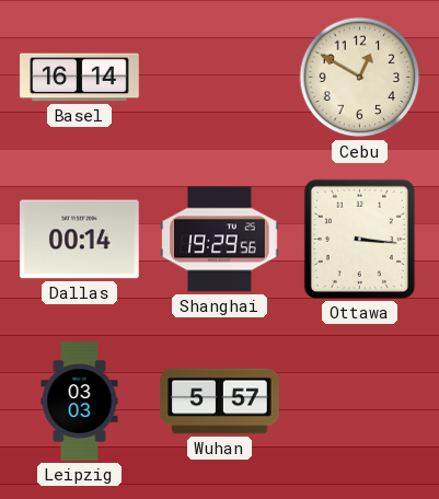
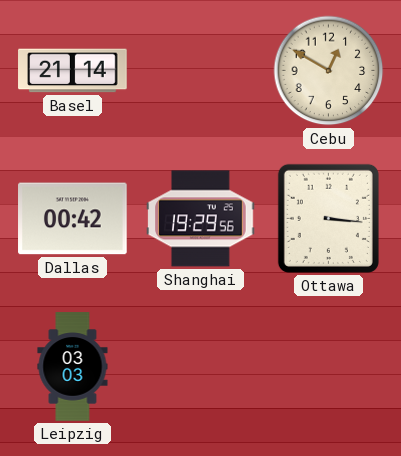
Basel: 16:14 -> 21:14
Dallas: 00:14 -> 00:42
Wuhan: 5:57 -> none
